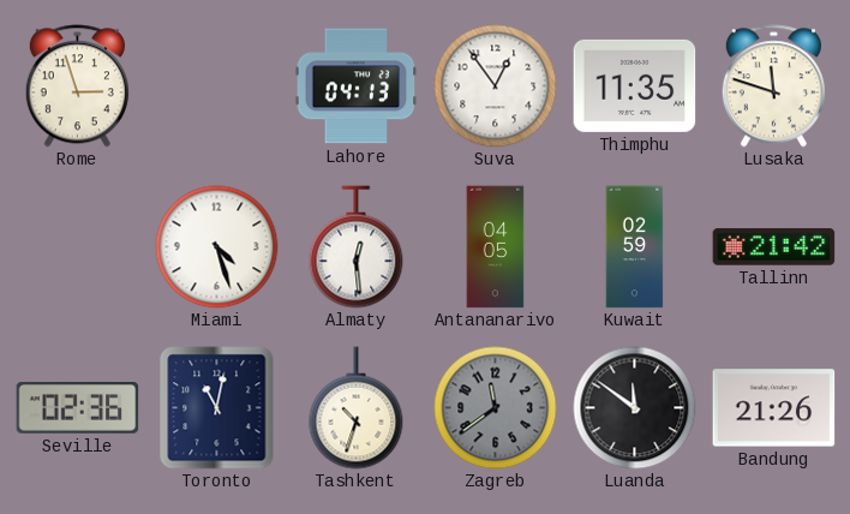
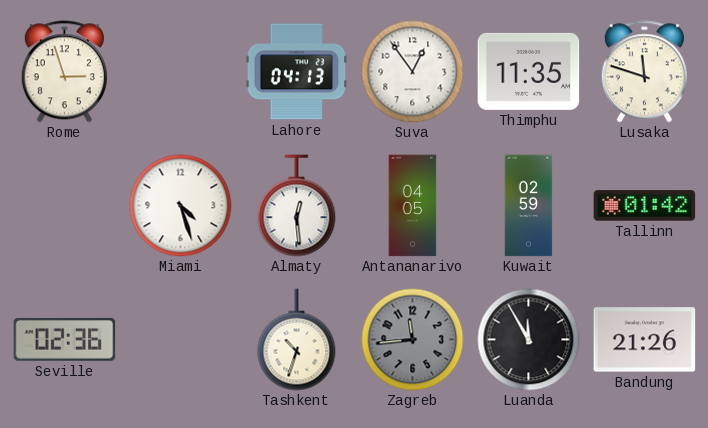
Tallinn: 21:42 -> 01:42
Toronto: 11:02 -> none
Zagreb: 11:39 -> 11:44
Luanda: 11:51 -> 11:55
